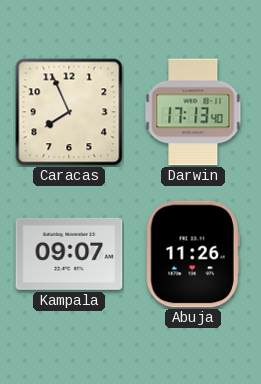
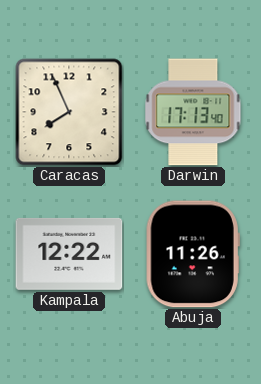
Kampala: 09:07 -> 12:22
